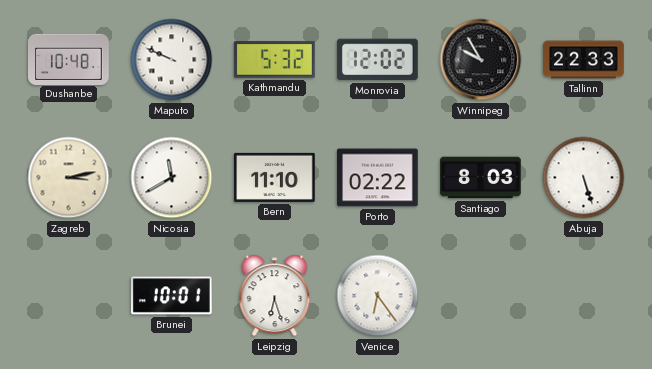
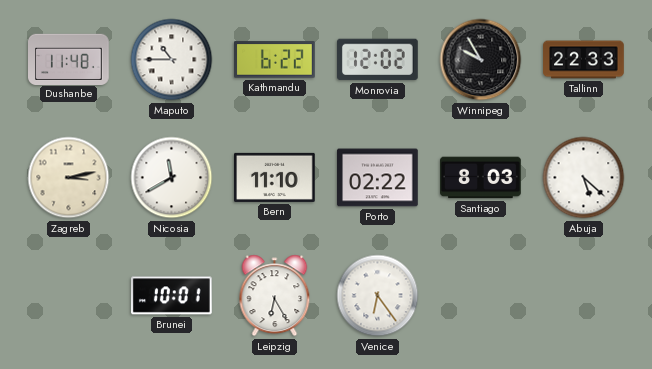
Dushanbe: 10:48 -> 11:48
Maputo: 9:49 -> 10:45
Kathmandu: 5:32 -> 6:22
Abuja: 5:27 -> 5:22
Leipzig: 6:27 -> 6:25
